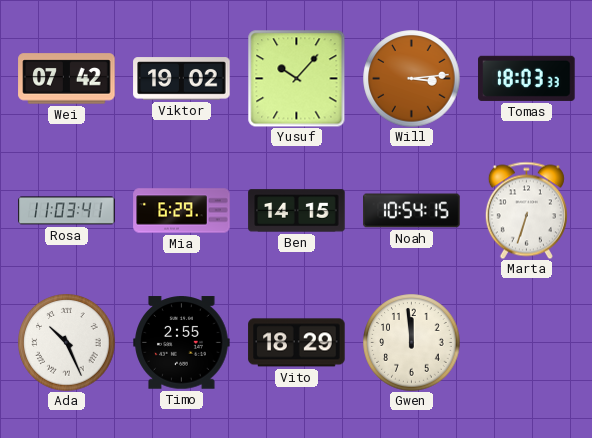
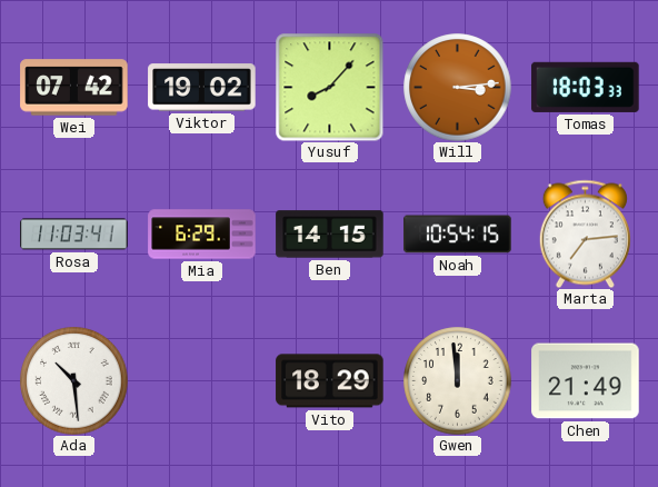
Yusuf: 10:07 -> 8:07
Marta: 6:33 -> 7:14
Ada: 10:26 -> 10:29
Timo: 2:55 -> none
Chen: none -> 21:49
